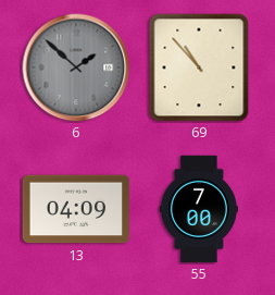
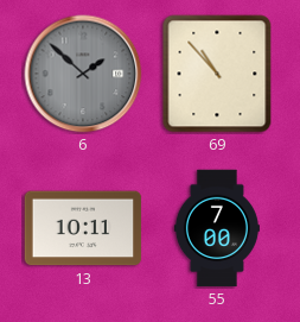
13: 04:09 -> 10:11
